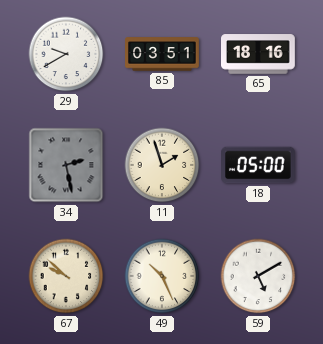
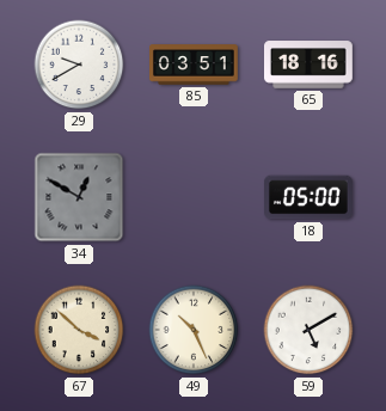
34: 2:28 -> 12:50
11: 1:57 -> none
67: 9:52 -> 3:52
